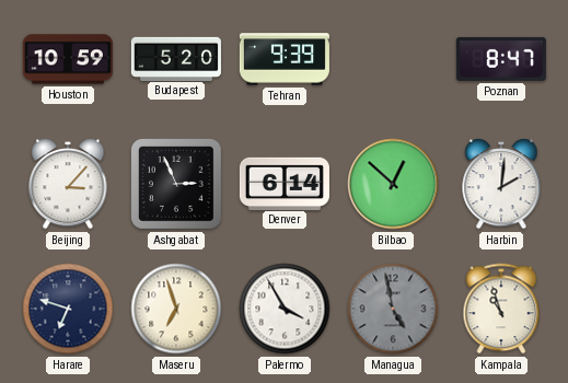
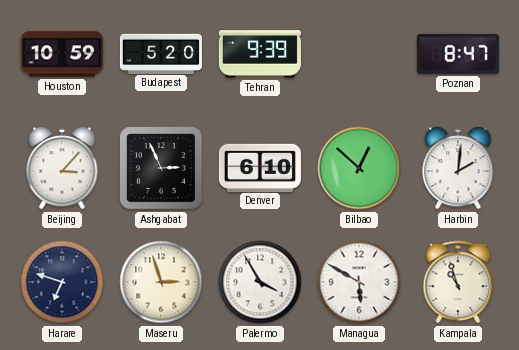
Denver: 6:14 -> 6:10
Maseru: 6:57 -> 2:57
Managua: 4:58 -> 5:50
Managua dial: grey -> white
